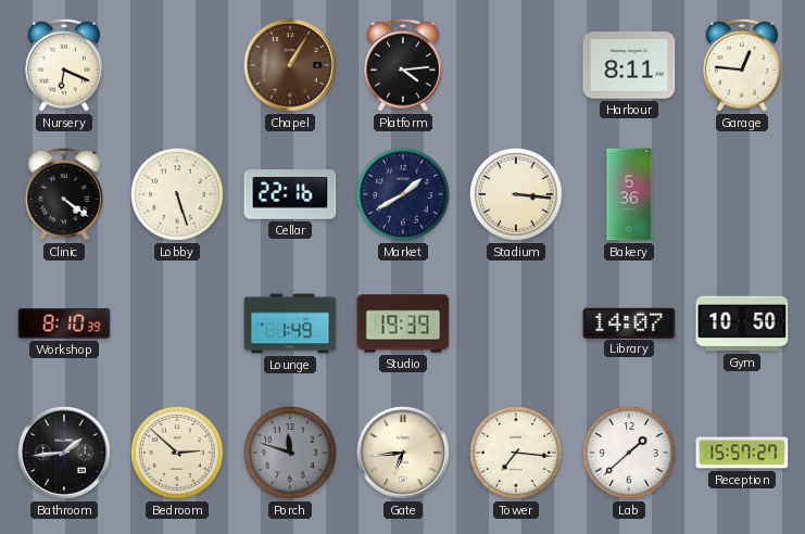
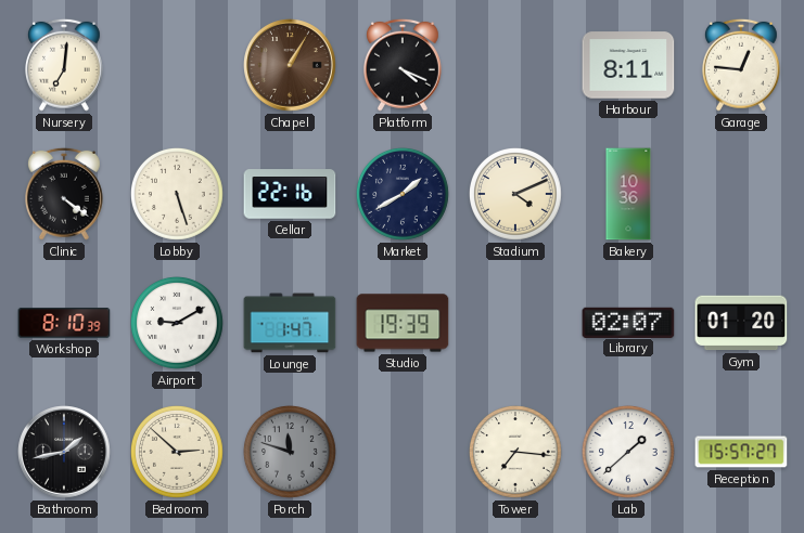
Nursery: 6:19 -> 7:01
Platform: 4:14 -> 4:19
Stadium: 3:16 -> 4:11
Bakery: 5:36 -> 10:36
Airport: none -> 9:10
Lounge: 1:49 -> 1:47
Library: 14:07 -> 02:07
Gym: 10:50 -> 01:20
Bathroom: 1:44 -> 1:43
Gate: 6:44 -> none
